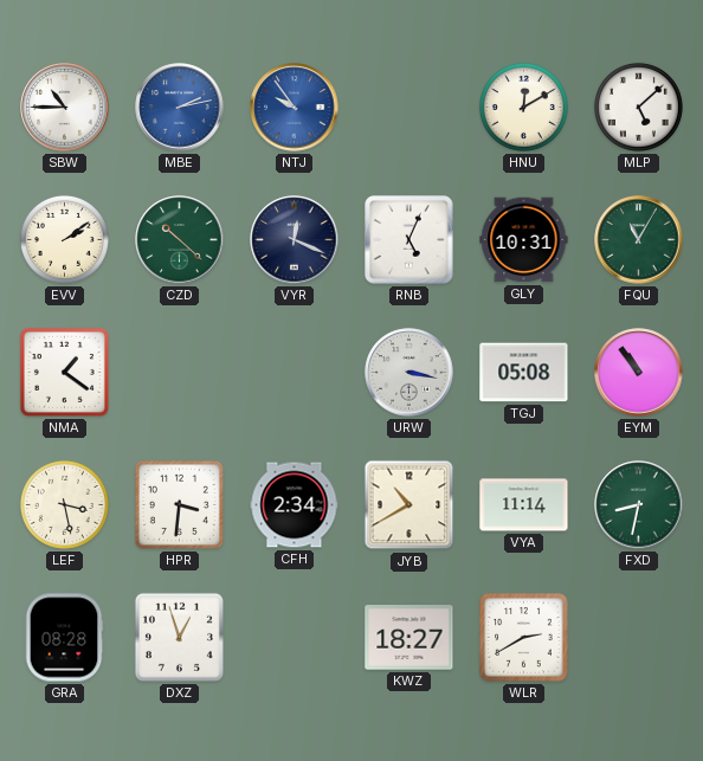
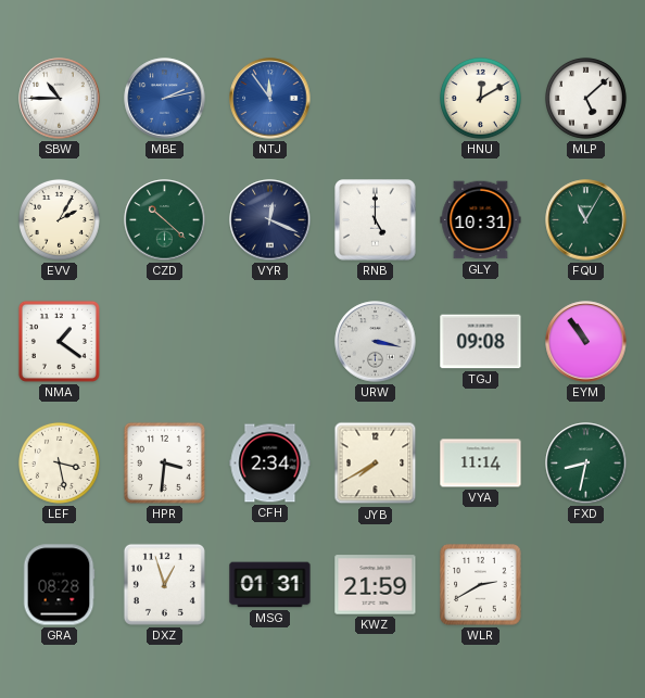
NTJ: 9:54 -> 11:54
EVV: 2:09 -> 2:05
RNB: 5:04 -> 5:00
TGJ: 05:08 -> 09:08
JYB: 10:40 -> 7:40
MSG: none -> 01:31
KWZ: 18:27 -> 21:59
